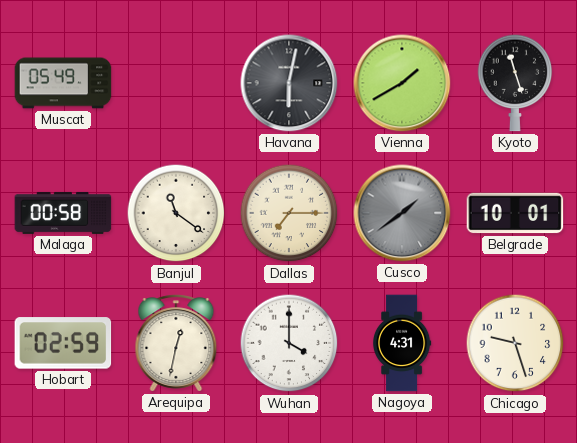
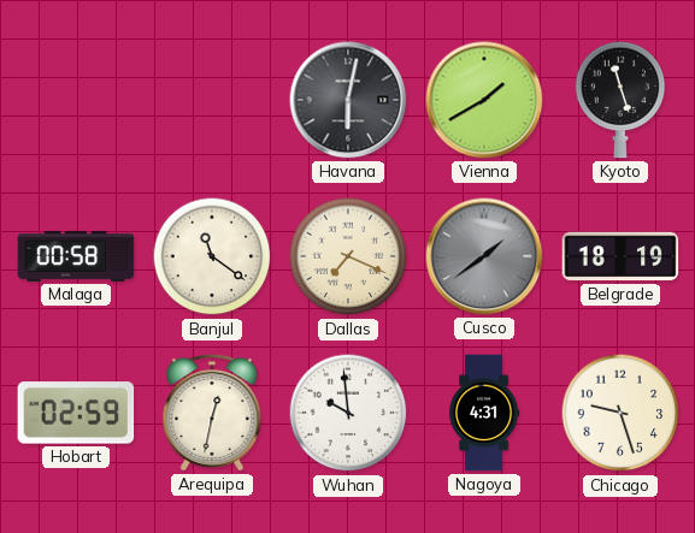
Muscat: 05:49 -> none
Dallas: 7:15 -> 7:19
Belgrade: 10:01 -> 18:19
Wuhan: 4:00 -> 9:59
